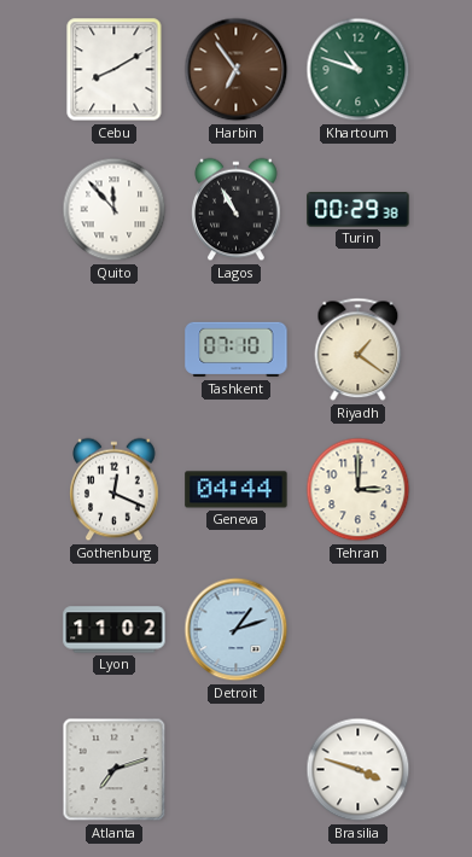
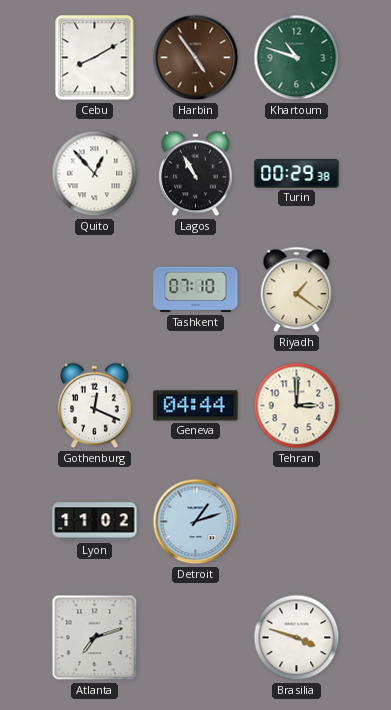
Harbin: 6:54 -> 4:54
Quito: 11:53 -> 12:53
